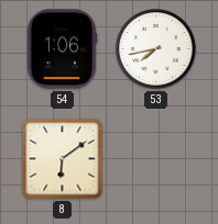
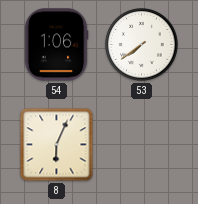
53: 7:43 -> 7:39
8: 6:09 -> 6:04
